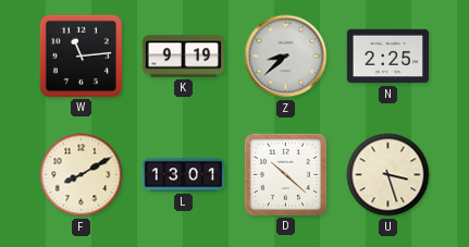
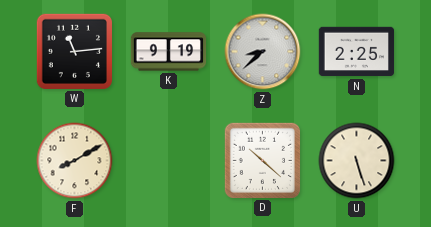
L: 13:01 -> none
U: 3:27 -> 5:27
